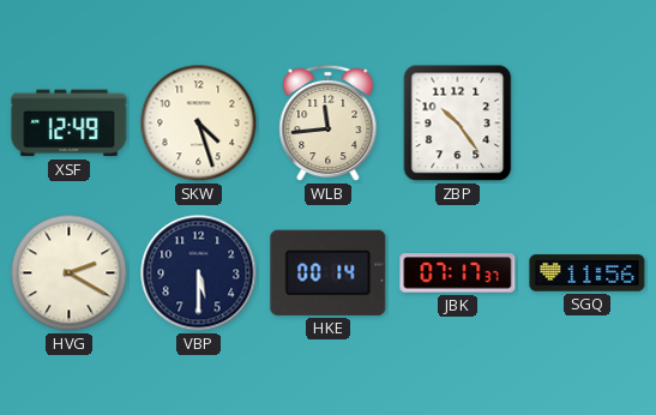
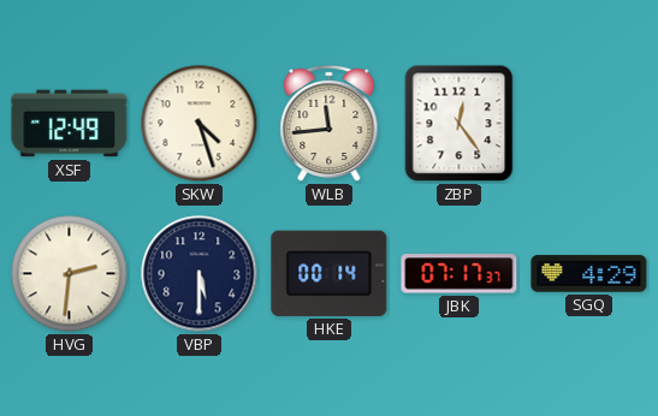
ZBP: 10:24 -> 12:24
HVG: 2:20 -> 2:31
SGQ: 11:56 -> 4:29
